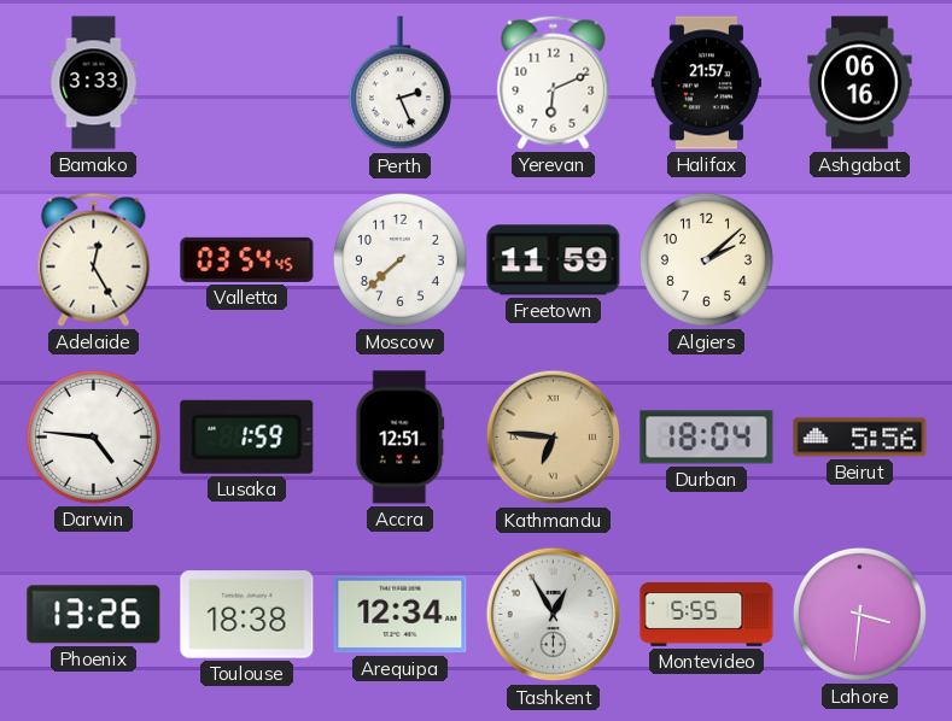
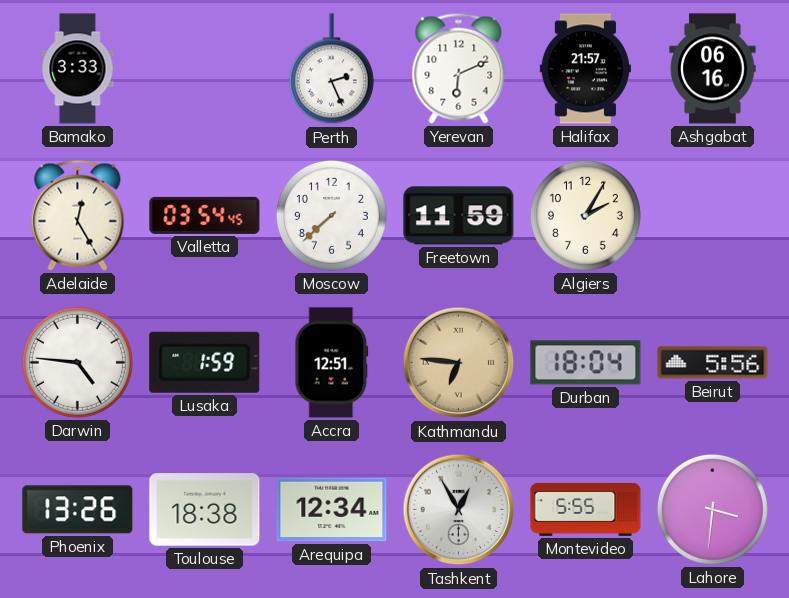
Algiers: 2:08 -> 2:05
